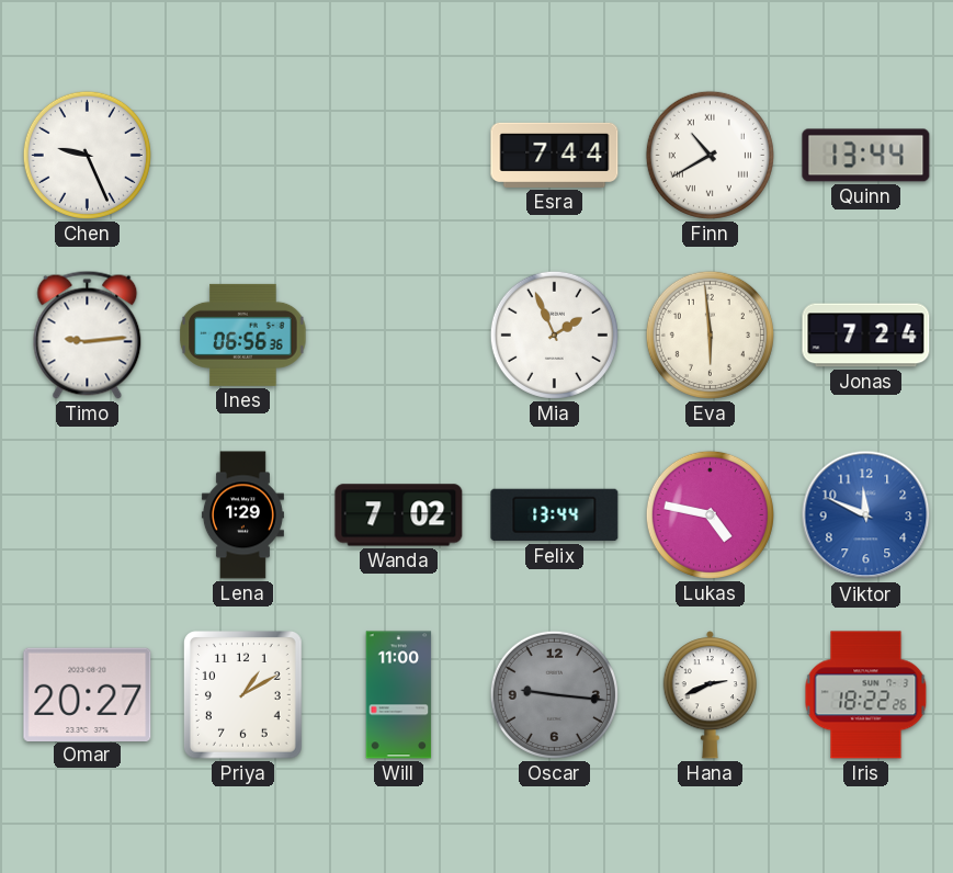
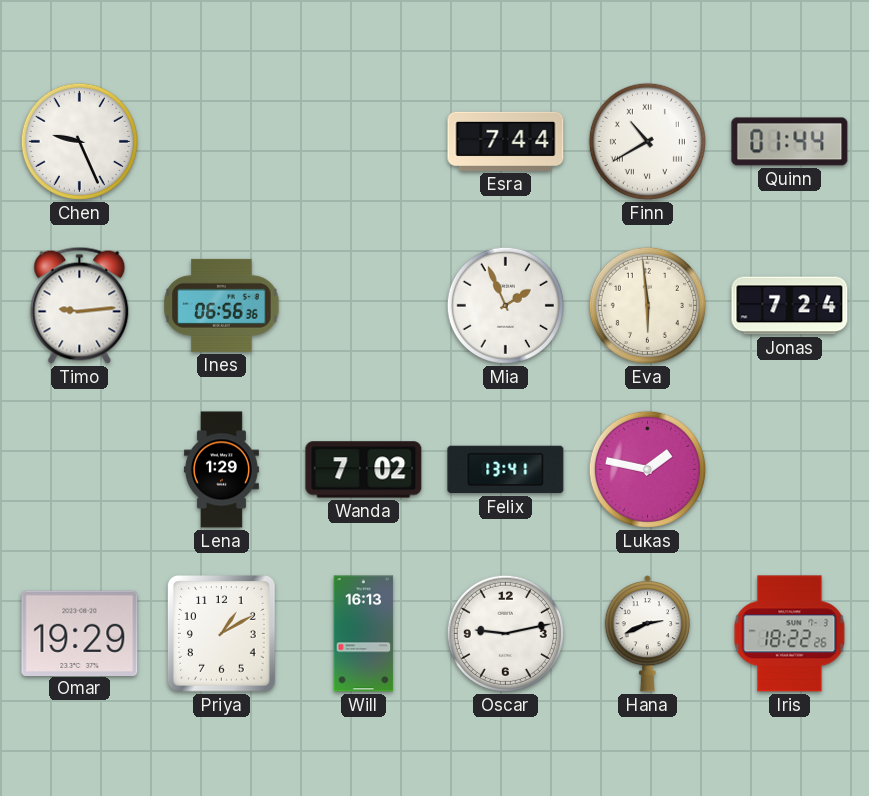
Quinn: 13:44 -> 01:44
Felix: 13:44 -> 13:41
Lukas: 4:47 -> 1:47
Viktor: 11:49 -> none
Omar: 20:27 -> 19:29
Will: 11:00 -> 16:13
Oscar: 9:16 -> 9:13
Oscar dial: grey -> white
